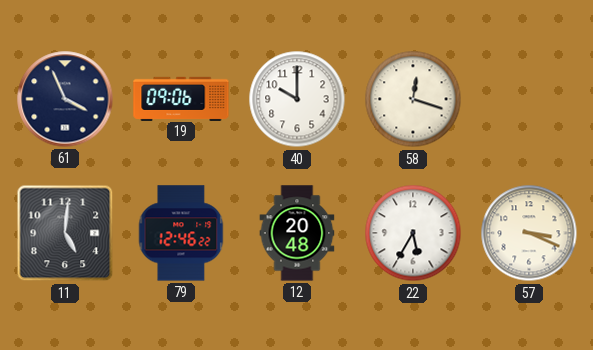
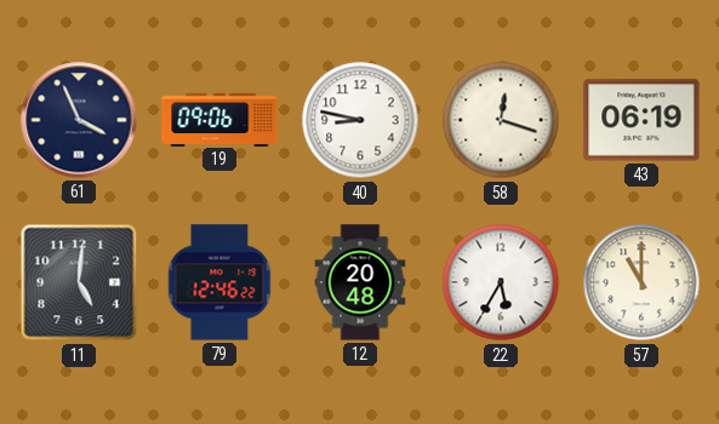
40: 10:00 -> 8:47
43: none -> 06:19
57: 3:19 -> 11:00
